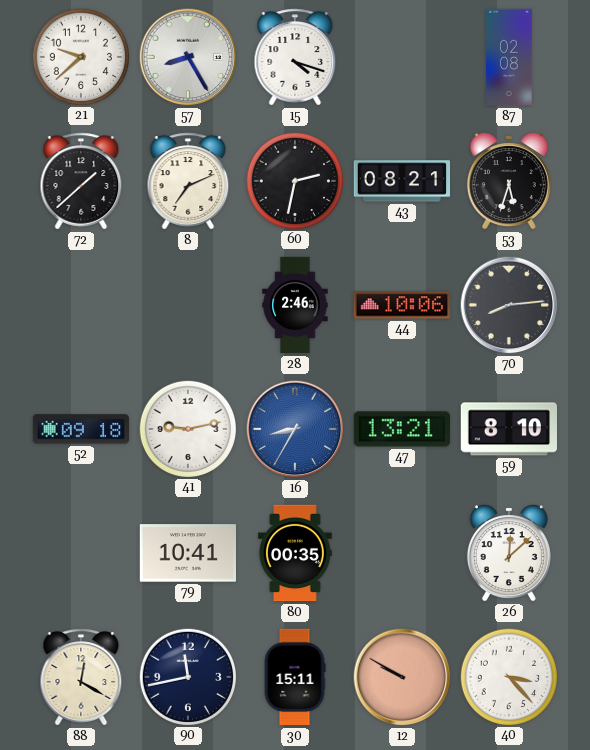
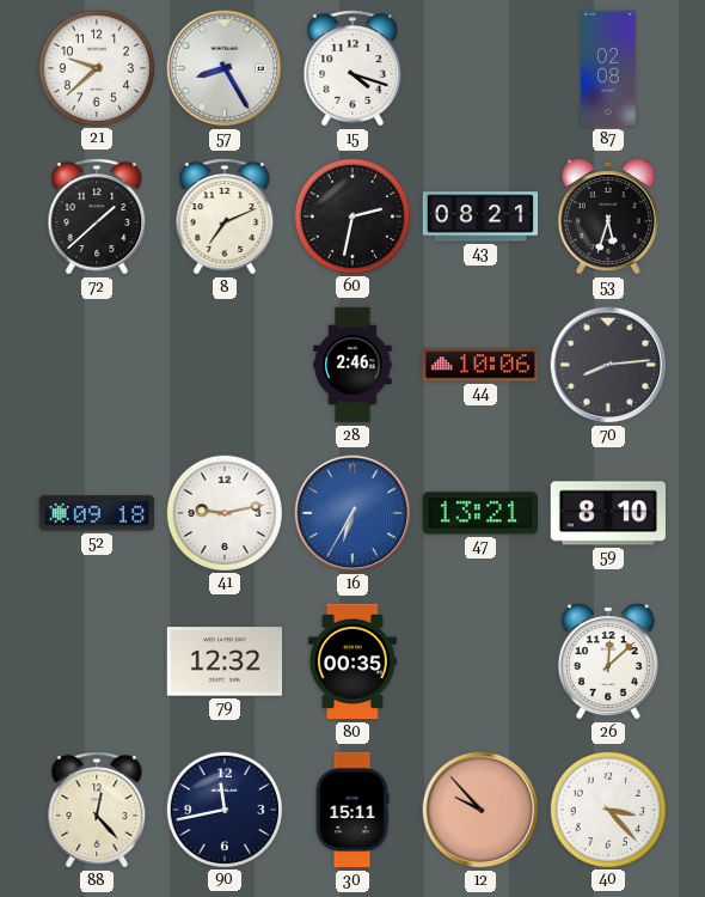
16: 8:35 -> 6:35
79: 10:41 -> 12:32
88: 12:20 -> 12:23
12: 9:50 -> 9:53
